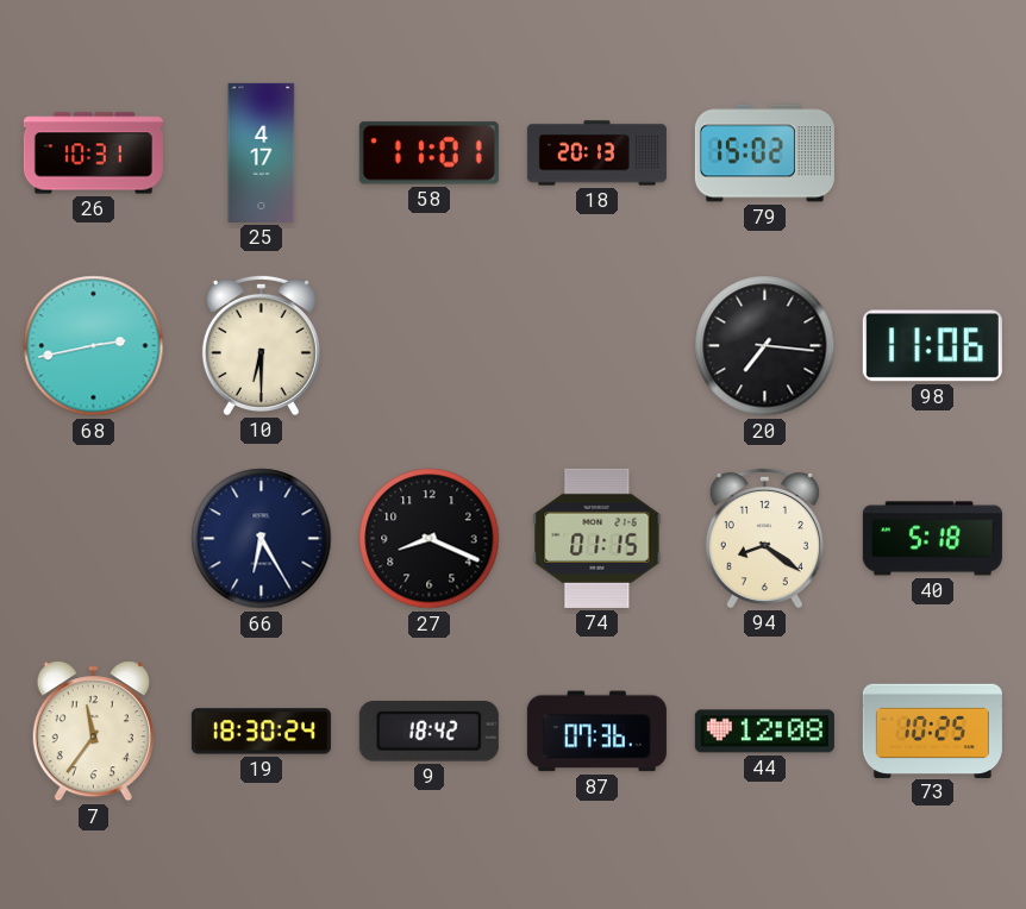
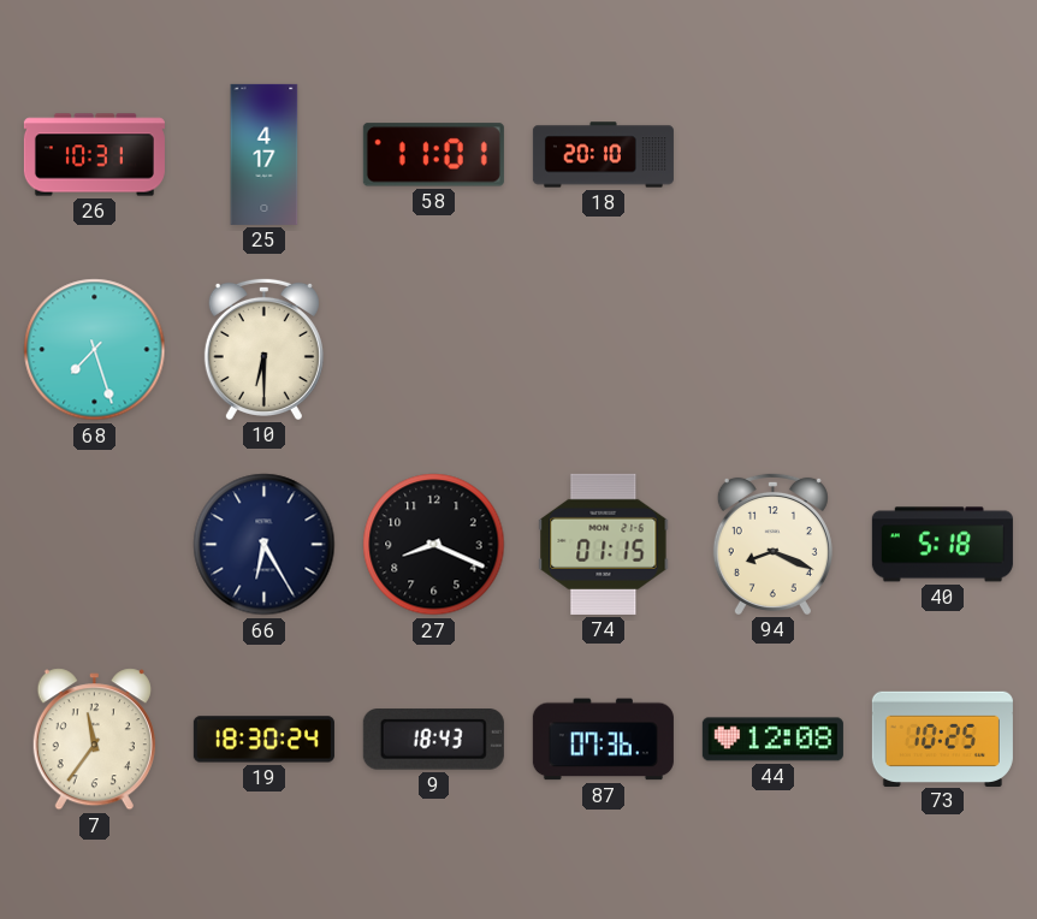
18: 20:13 -> 20:10
79: 15:02 -> none
68: 2:43 -> 7:27
20: 7:16 -> none
98: 11:06 -> none
94: 8:21 -> 8:19
9: 18:42 -> 18:43
